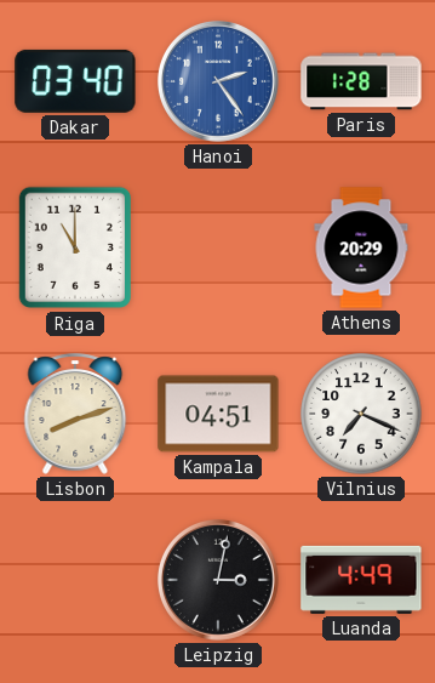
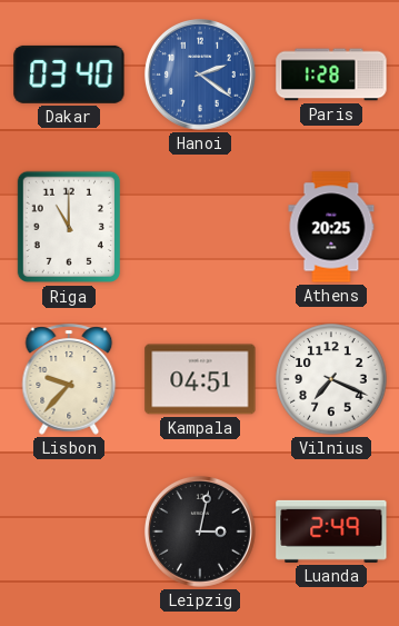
Hanoi: 2:24 -> 2:21
Athens: 20:29 -> 20:25
Lisbon: 8:12 -> 9:37
Luanda: 4:49 -> 2:49
